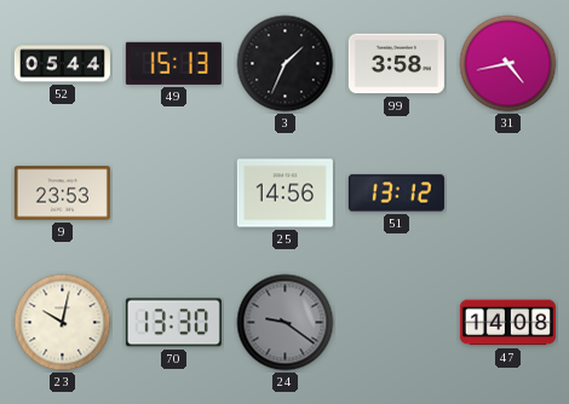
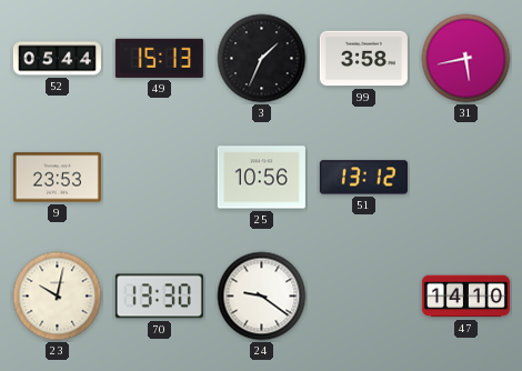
31: 4:43 -> 5:43
25: 14:56 -> 10:56
24 dial: grey -> white
47: 14:08 -> 14:10
